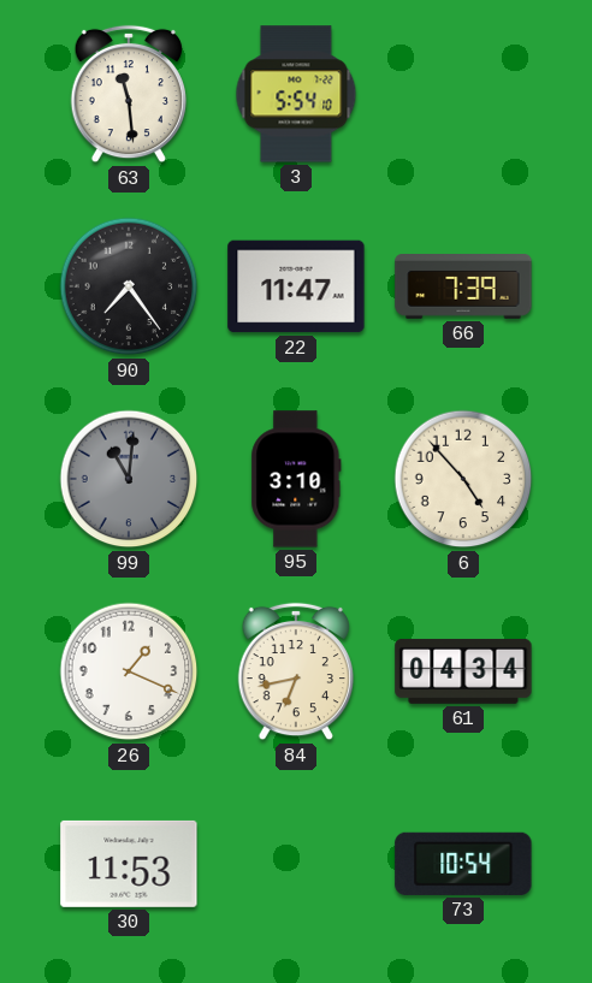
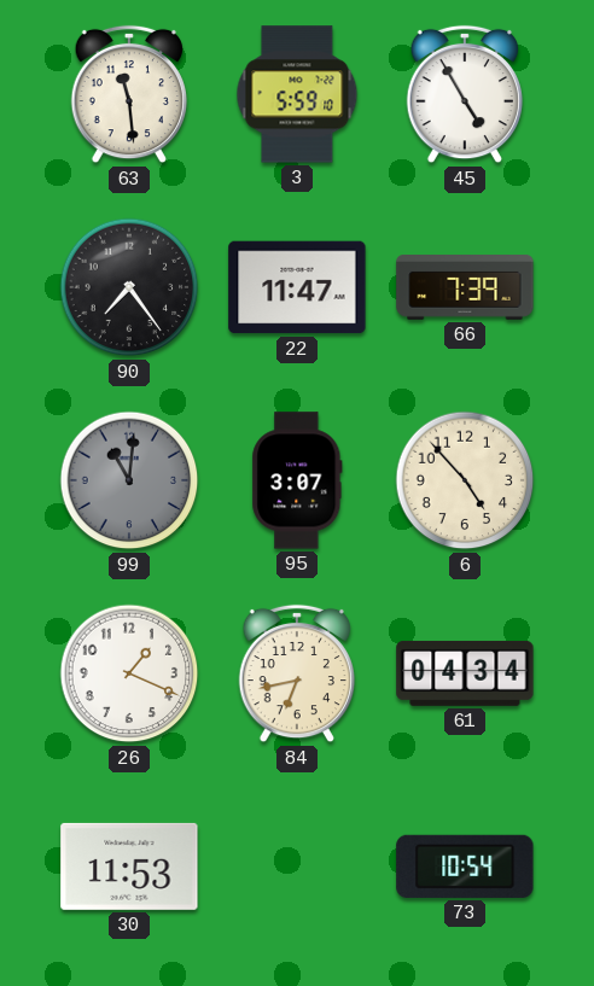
3: 5:54 -> 5:59
45: none -> 4:55
95: 3:10 -> 3:07
